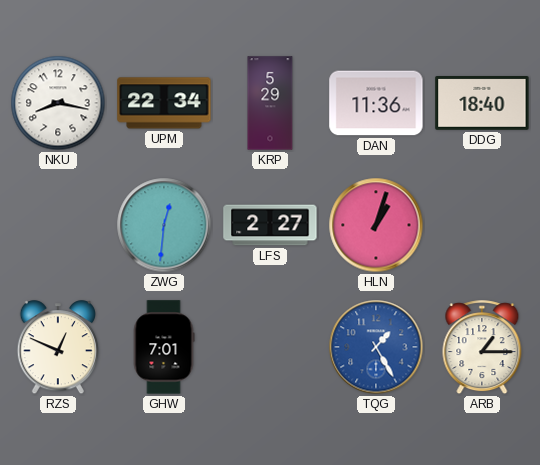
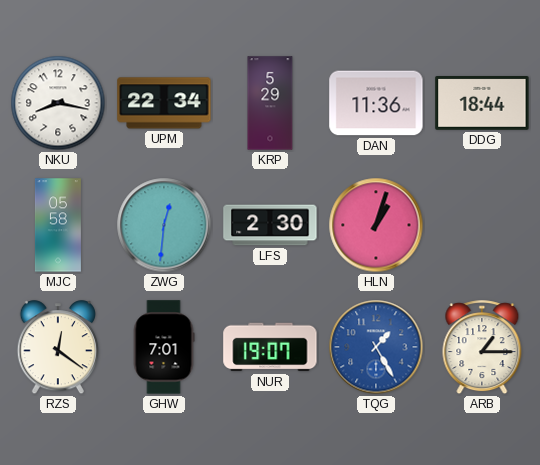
DDG: 18:40 -> 18:44
MJC: none -> 05:58
LFS: 2:27 -> 2:30
RZS: 12:49 -> 12:21
NUR: none -> 19:07
